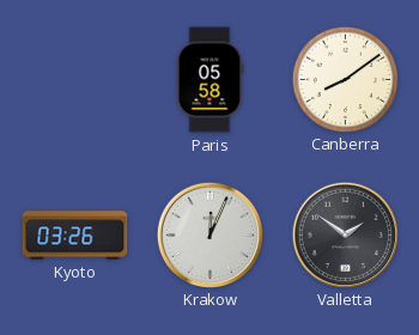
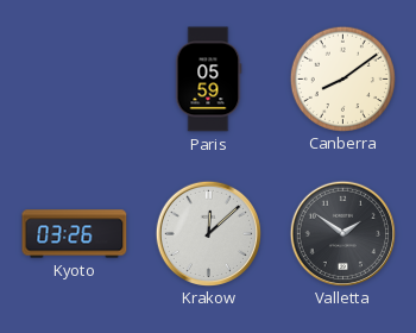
Paris: 05:58 -> 05:59
Krakow: 12:04 -> 12:08
